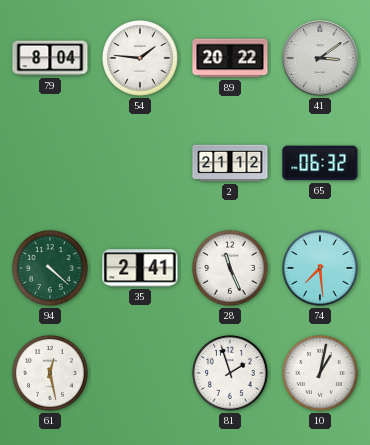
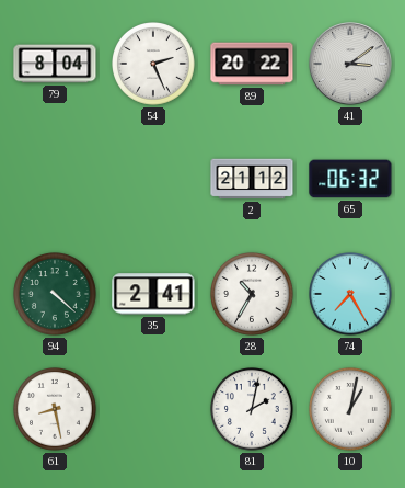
54: 1:46 -> 2:26
28: 11:26 -> 10:35
74: 7:29 -> 7:25
61: 12:28 -> 8:28
81: 1:57 -> 2:02
